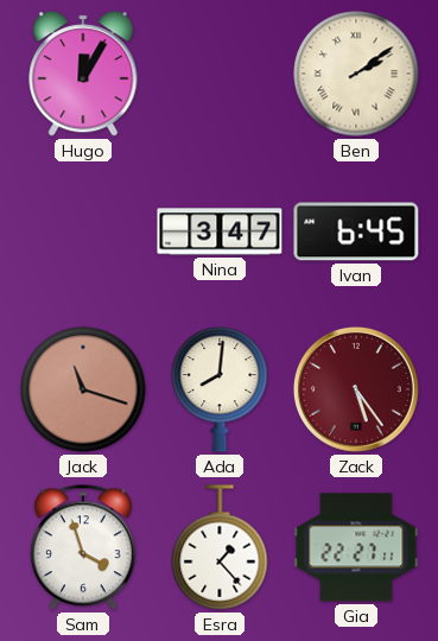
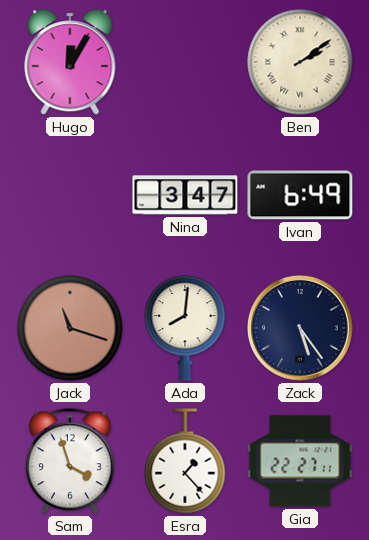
Ivan: 6:45 -> 6:49
Zack dial: burgundy -> navy
